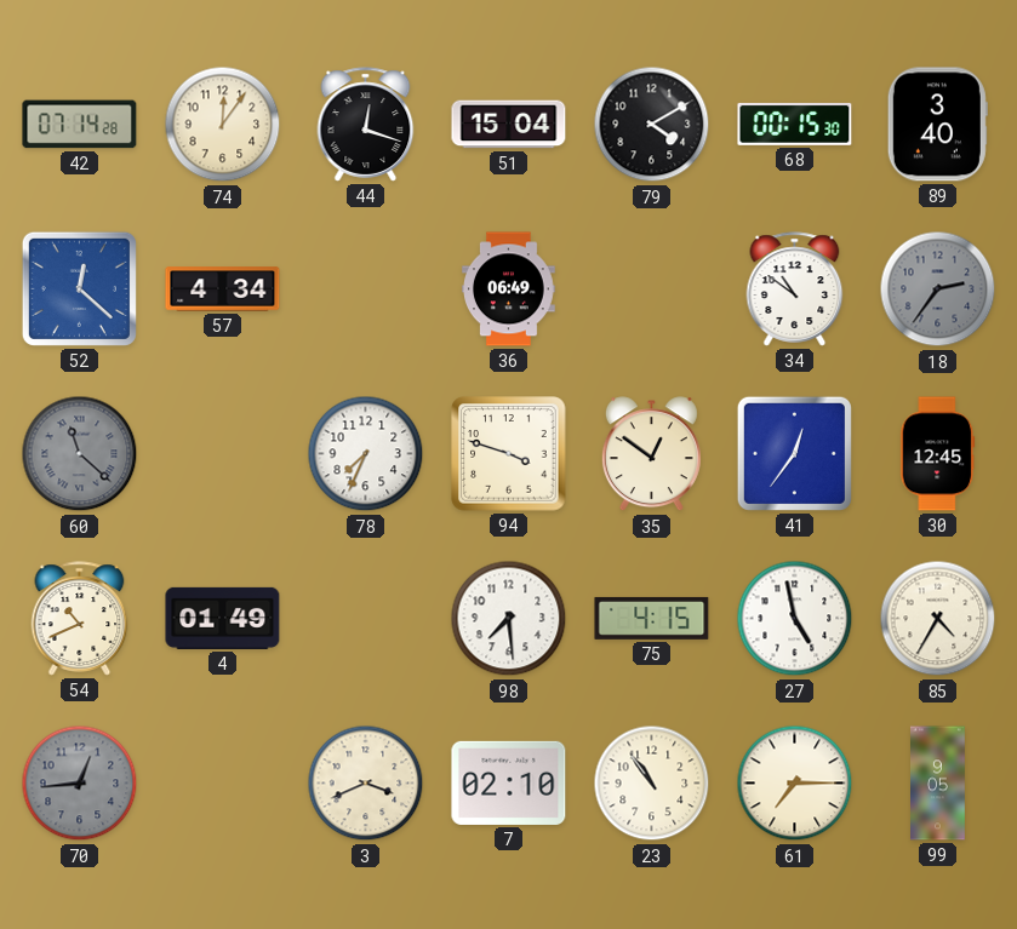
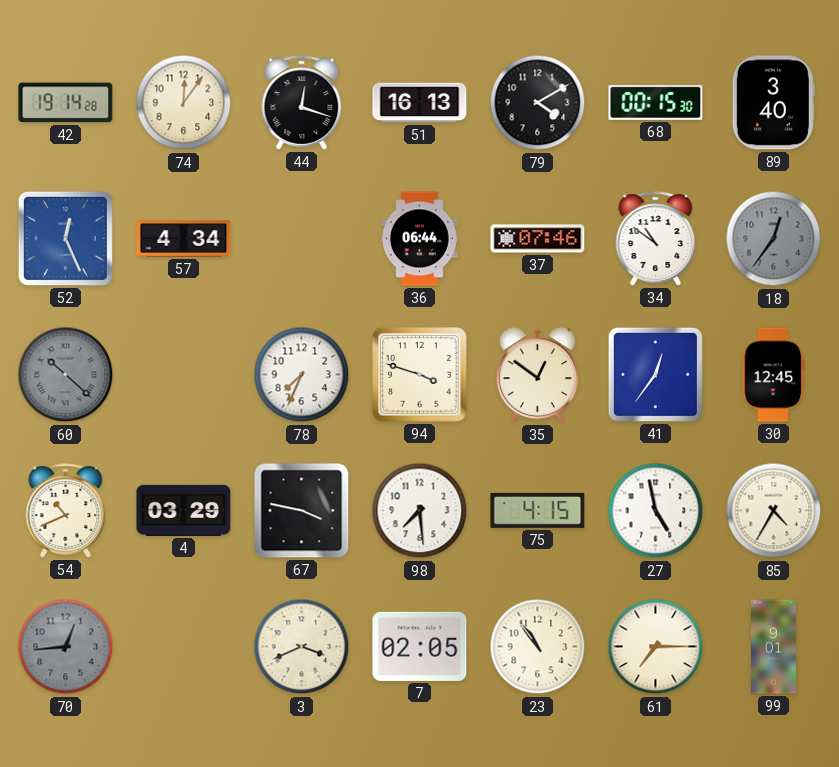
42: 07:14 -> 19:14
51: 15:04 -> 16:13
52: 12:22 -> 12:26
36: 06:49 -> 06:44
37: none -> 07:46
18: 2:36 -> 12:36
60: 11:22 -> 10:22
4: 01:49 -> 03:29
67: none -> 3:47
7: 02:10 -> 02:05
99: 9:05 -> 9:01
